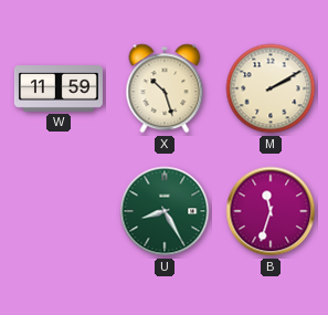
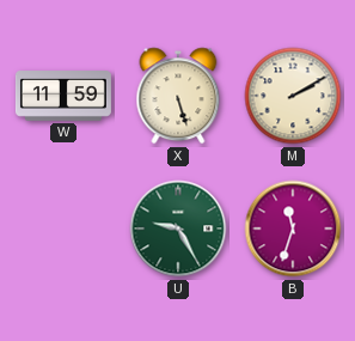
X: 10:27 -> 5:27
U: 8:25 -> 9:25
